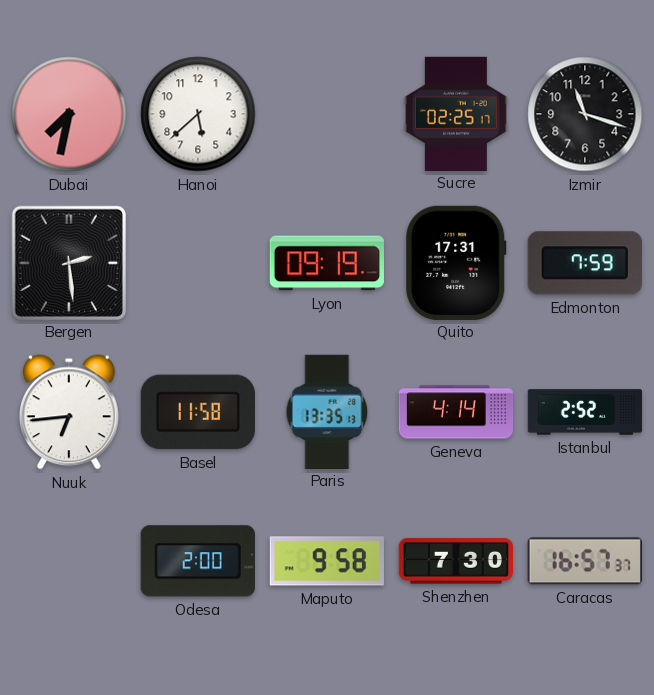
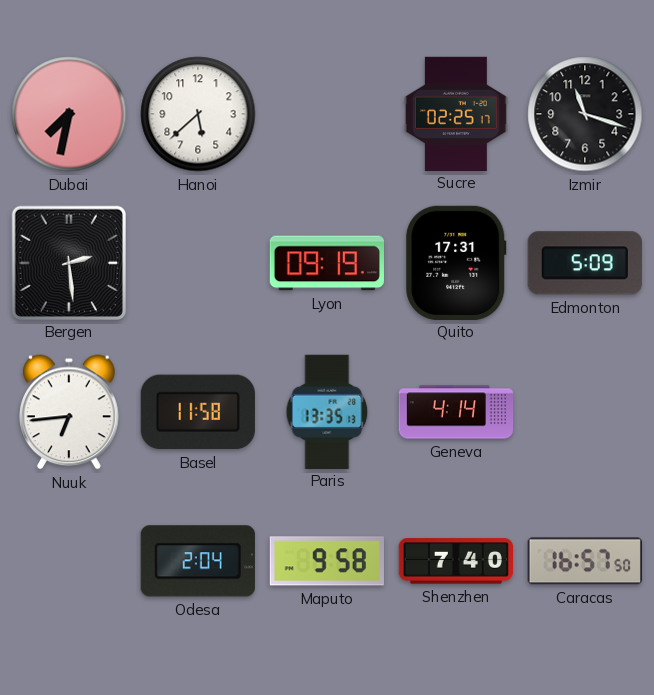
Edmonton: 7:59 -> 5:09
Istanbul: 2:52 -> none
Odesa: 2:00 -> 2:04
Shenzhen: 7:30 -> 7:40
Caracas: 16:57:37 -> 16:57:50
